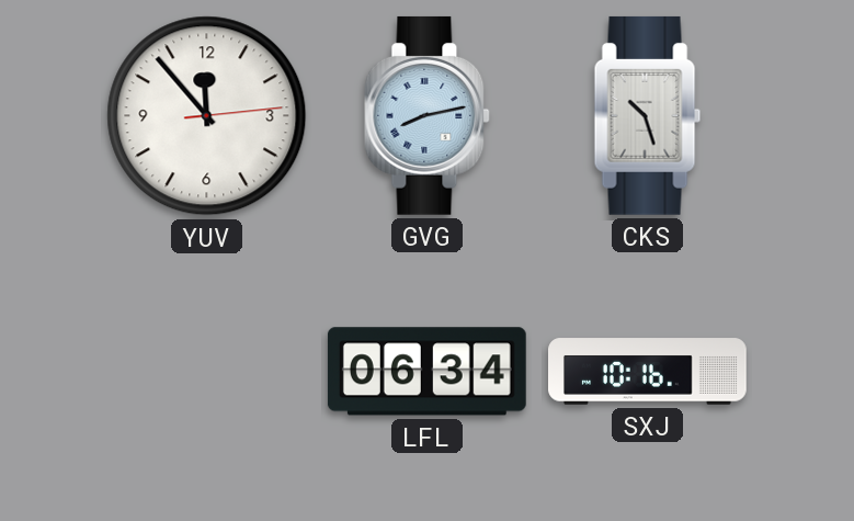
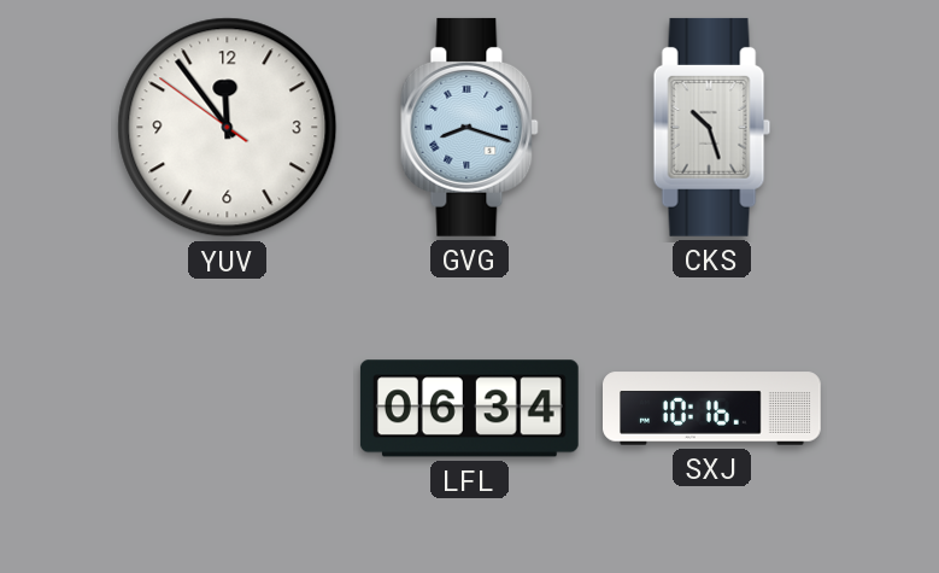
YUV: 11:53:14 -> 11:53:51
GVG: 8:13 -> 8:18
